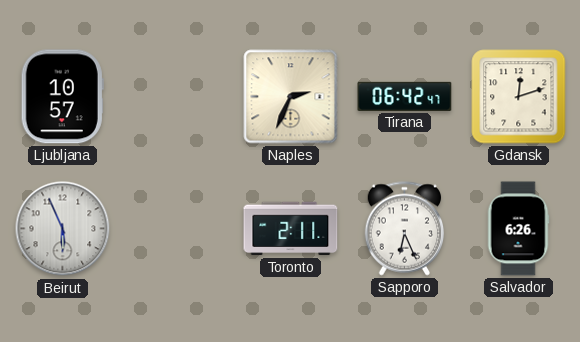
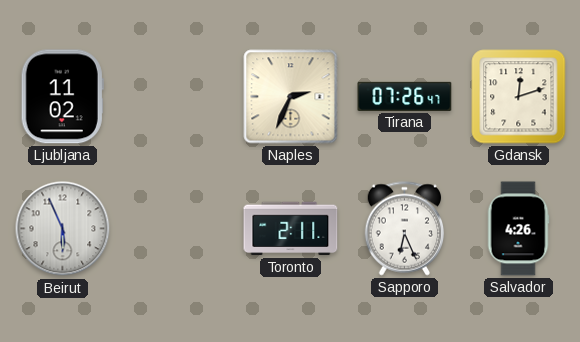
Ljubljana: 10:57 -> 11:02
Tirana: 06:42 -> 07:26
Salvador: 6:26 -> 4:26
